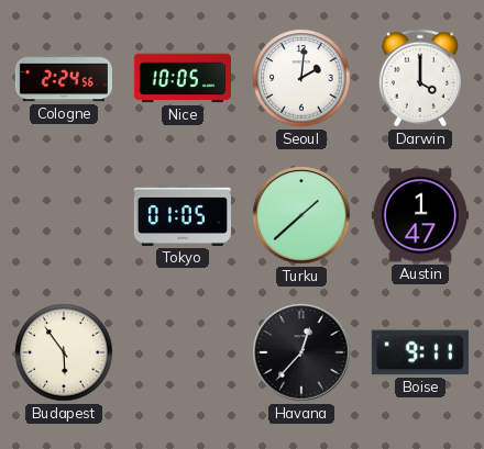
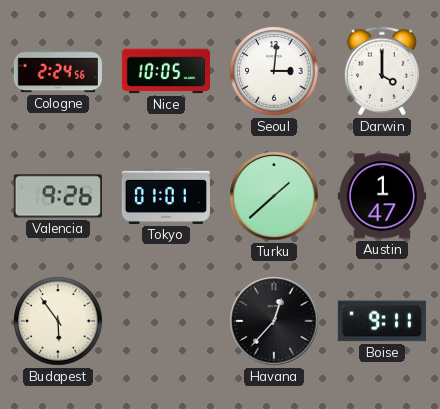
Seoul: 2:01 -> 3:01
Valencia: none -> 9:26
Tokyo: 01:05 -> 01:01
